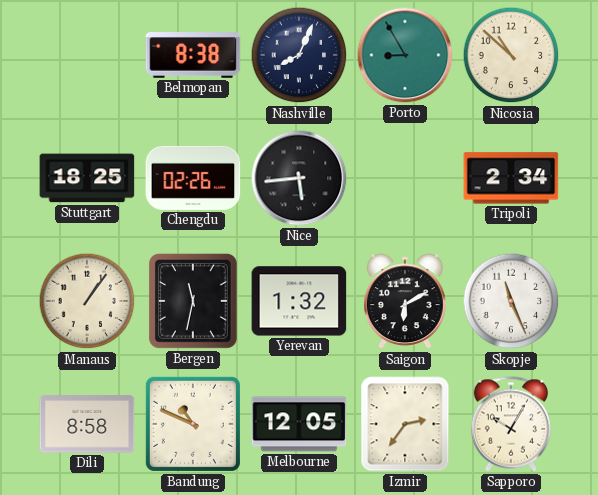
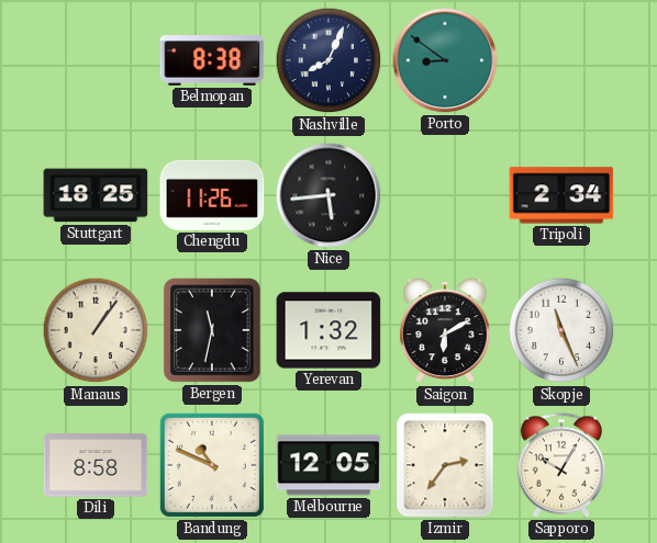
Porto: 8:55 -> 8:51
Nicosia: 10:52 -> none
Chengdu: 02:26 -> 11:26
